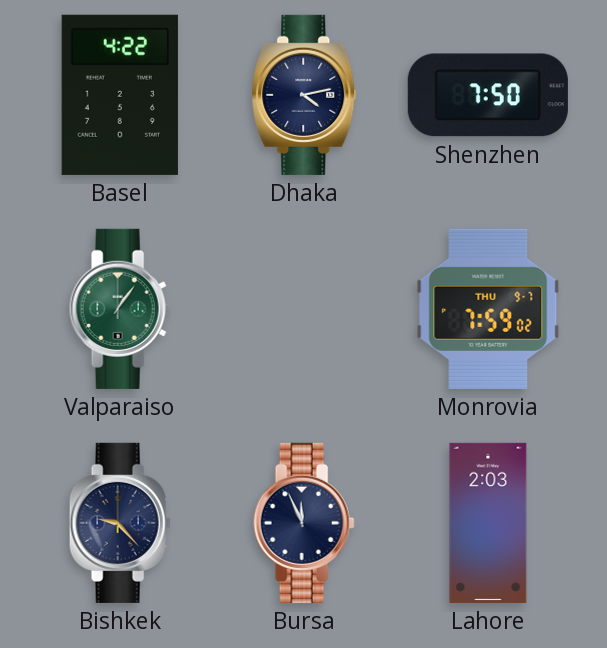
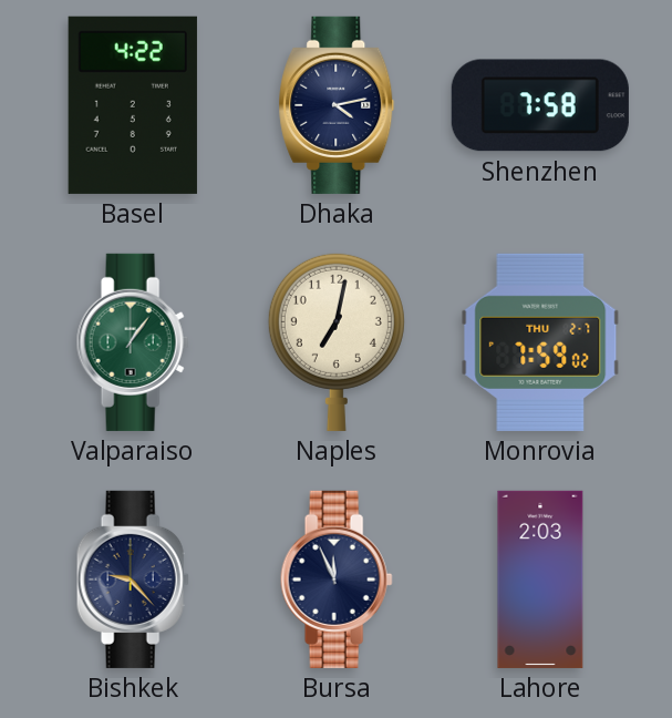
Shenzhen: 7:50 -> 7:58
Naples: none -> 7:02
Monrovia date: THU 9-7 -> THU 2-7
